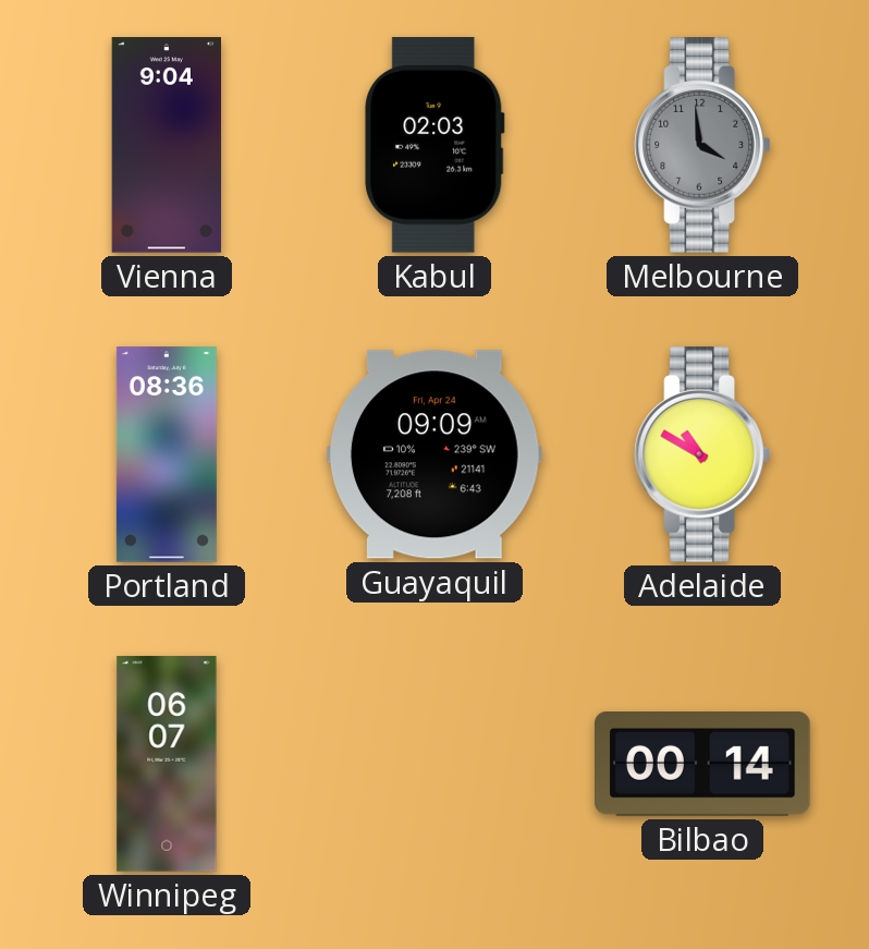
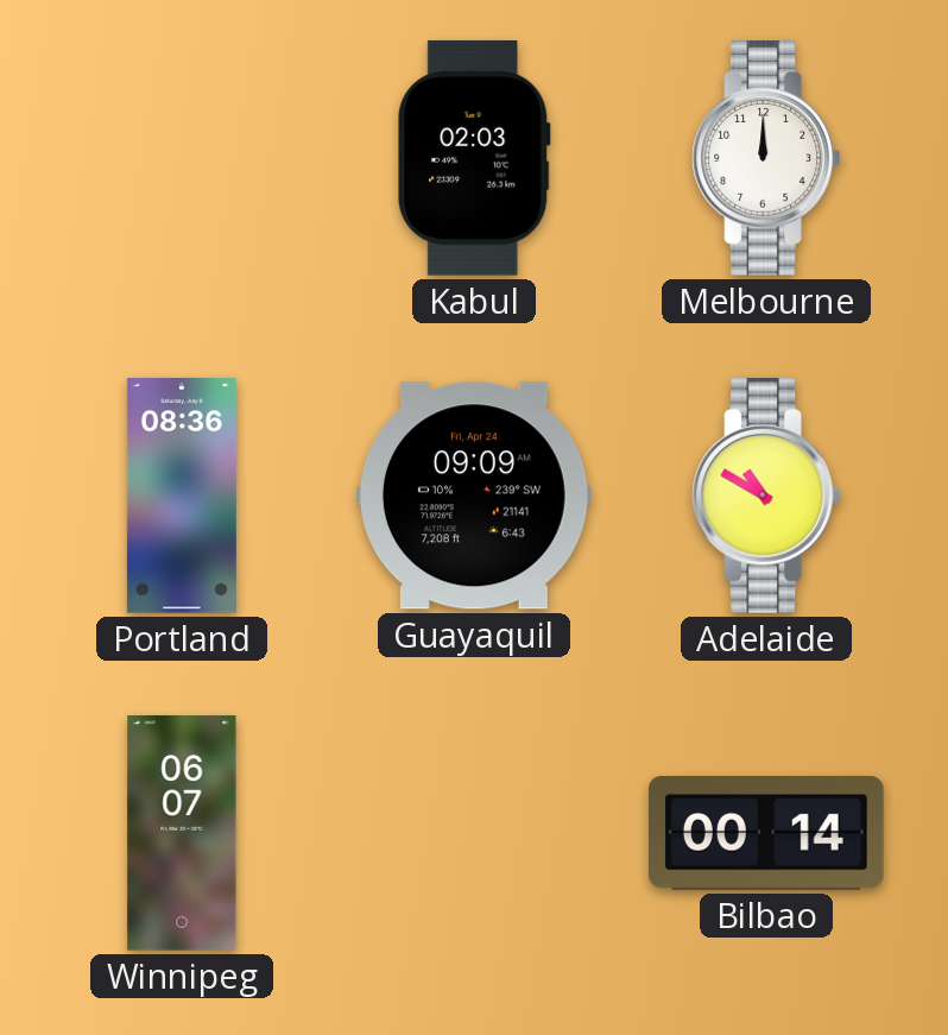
Vienna: 9:04 -> none
Melbourne: 3:59 -> 12:00
Melbourne dial: grey -> white
